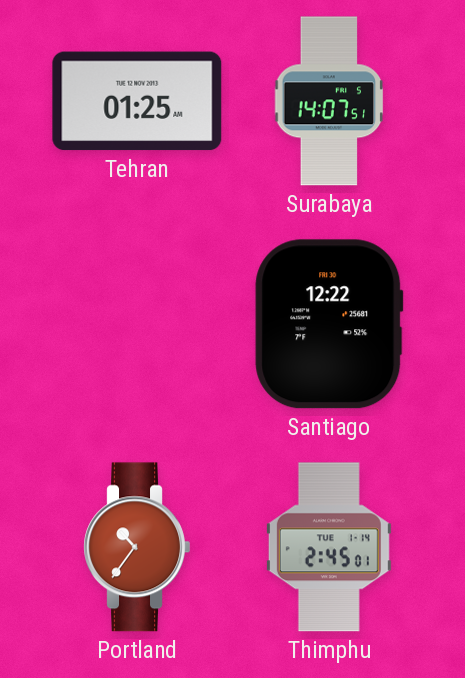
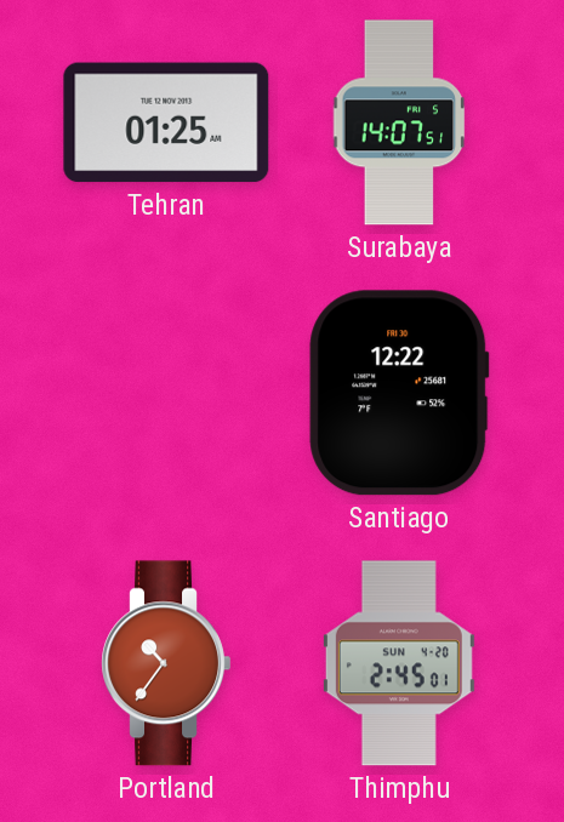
Thimphu date: TUE 1-14 -> SUN 4-20
